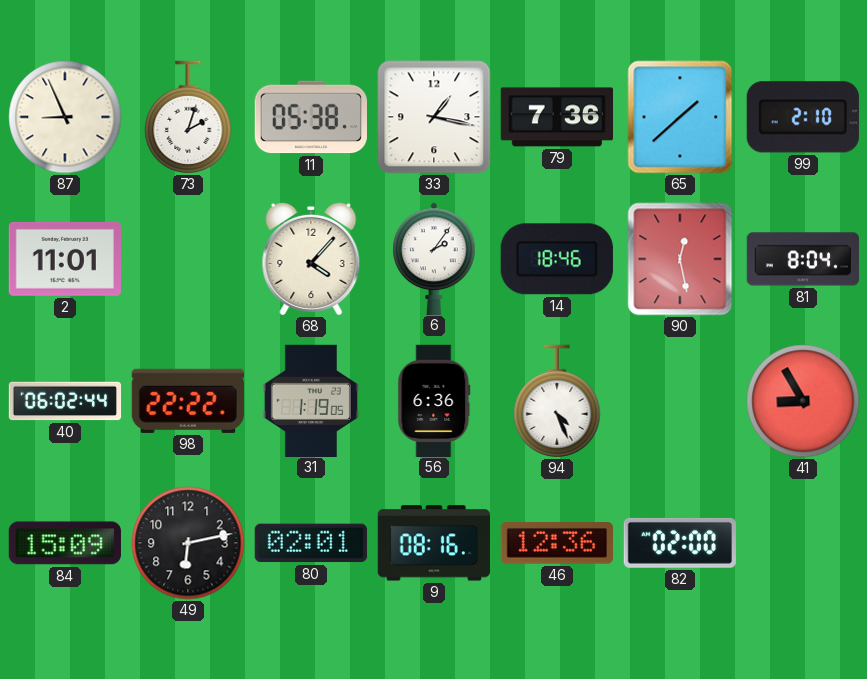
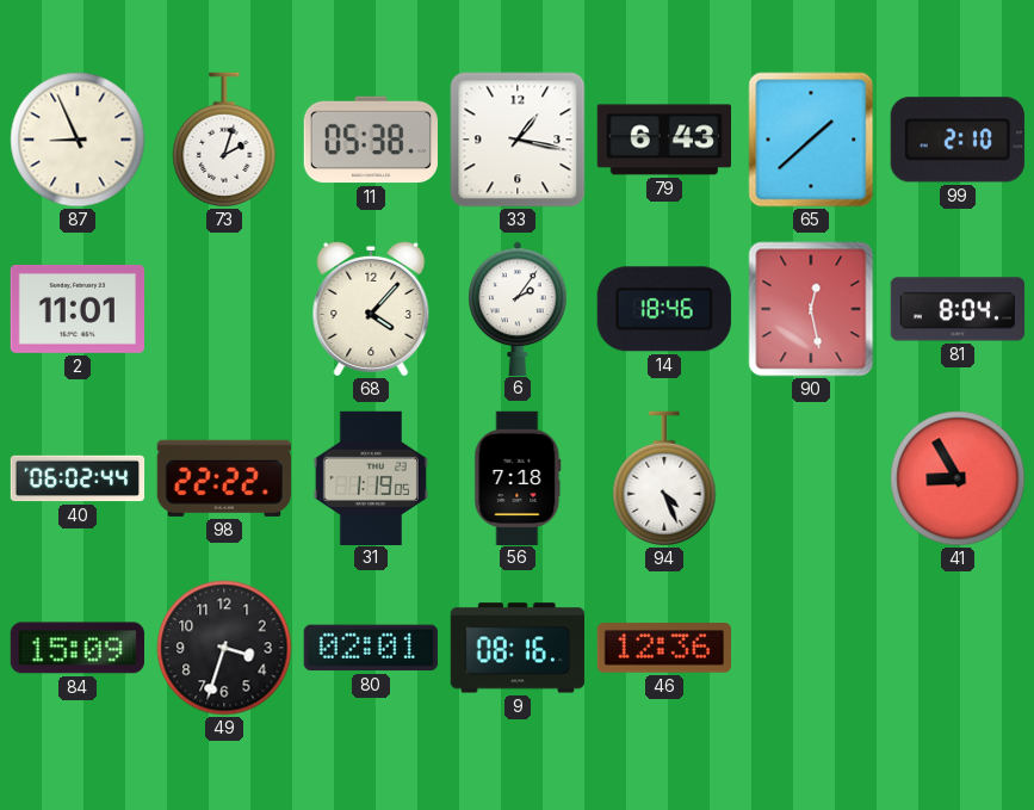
79: 7:36 -> 6:43
56: 6:36 -> 7:18
49: 6:13 -> 3:33
82: 02:00 -> none
